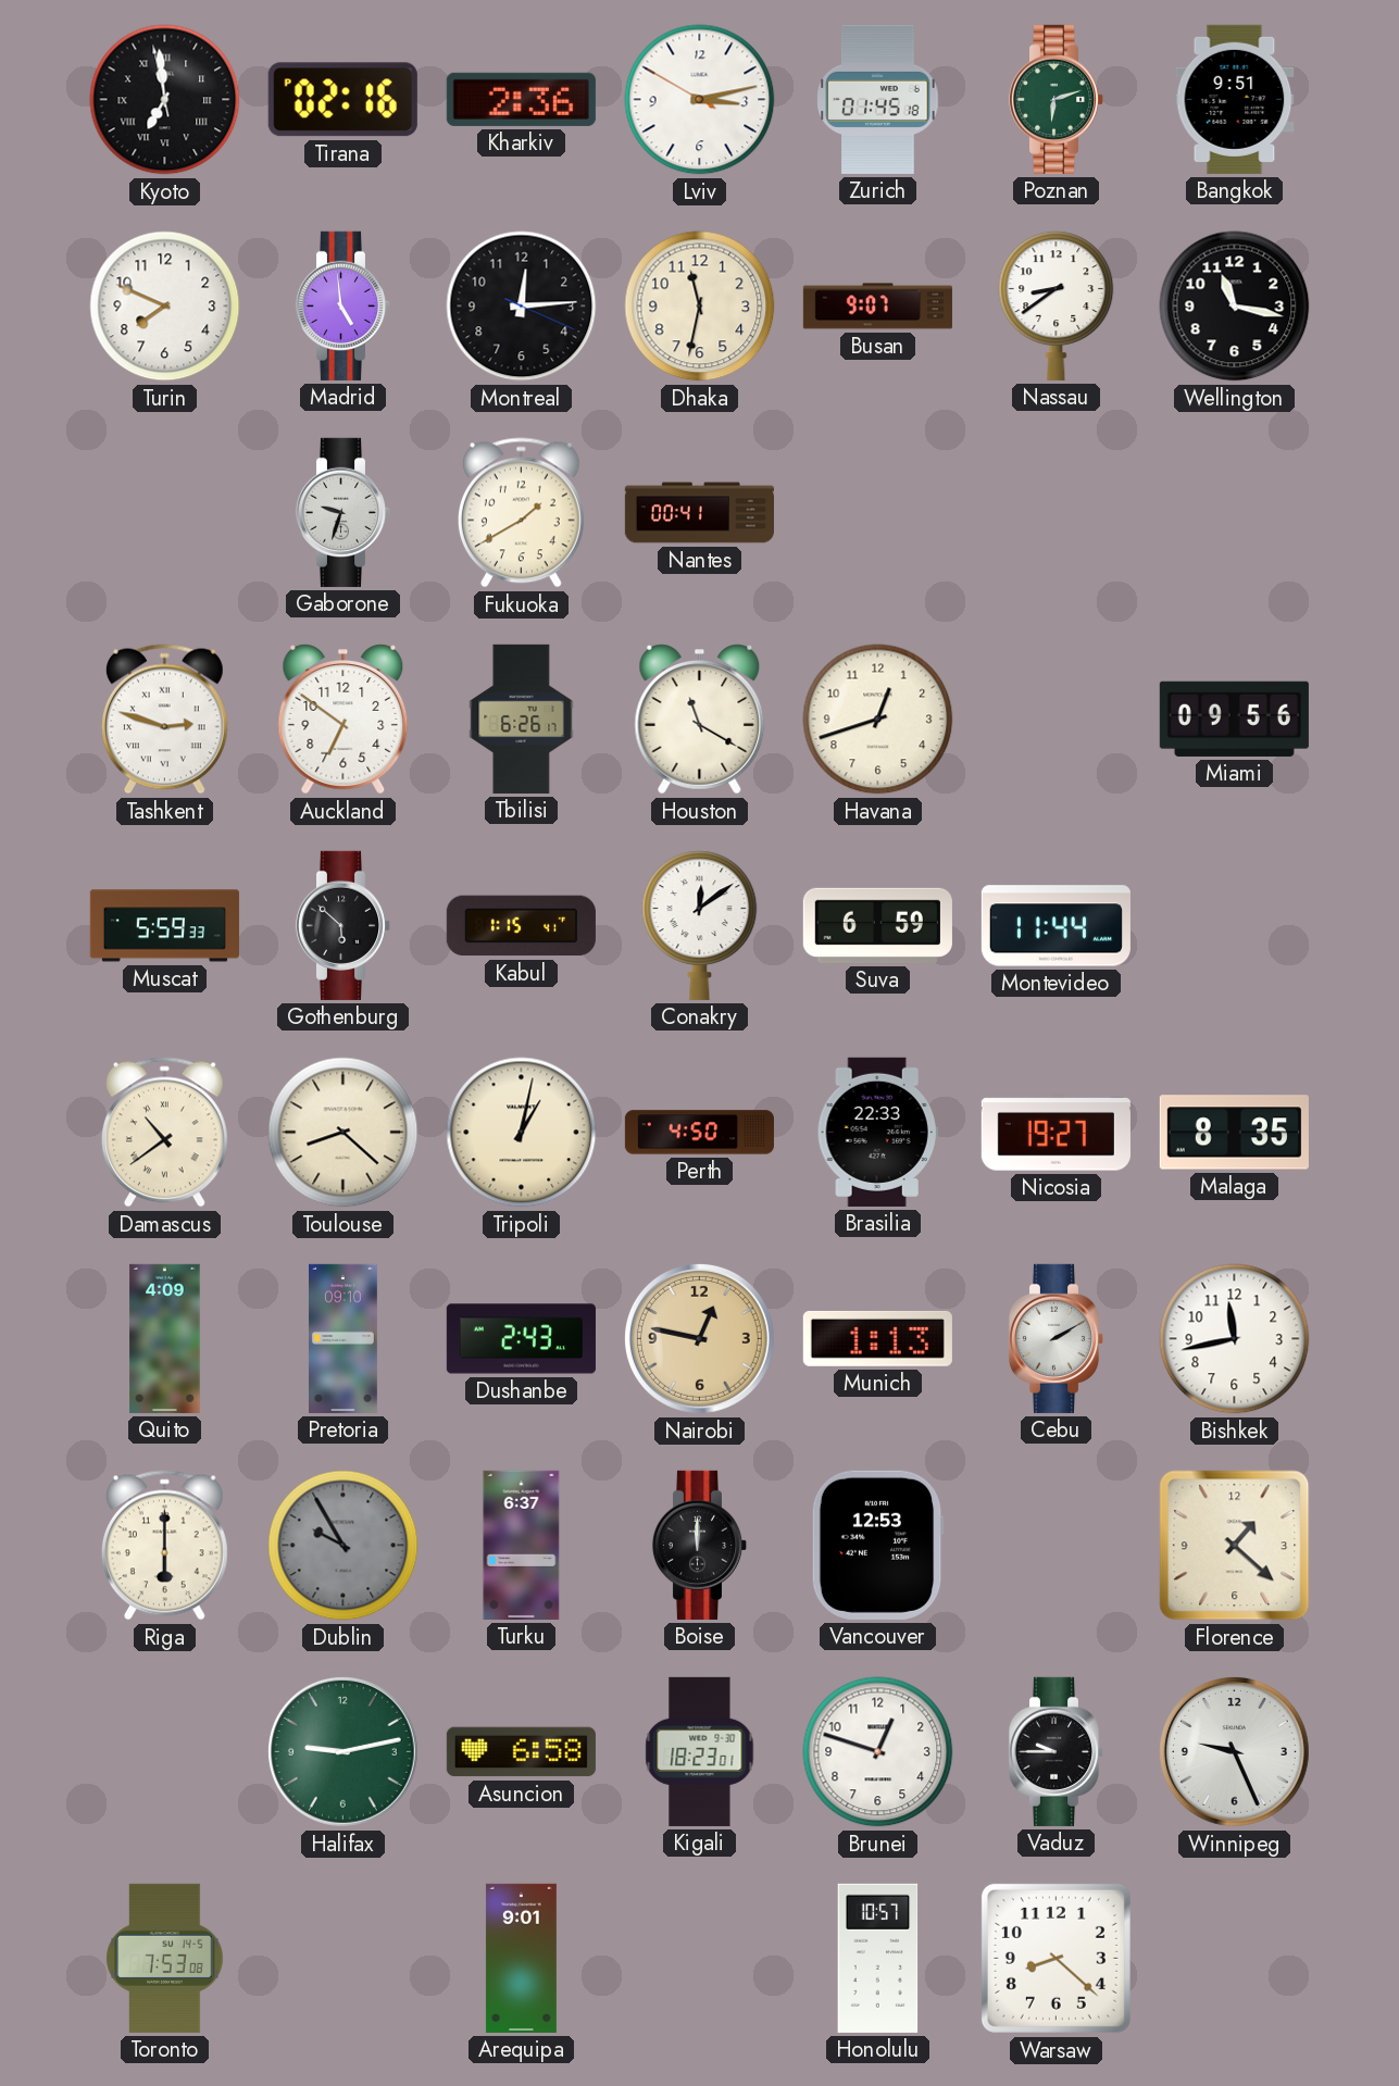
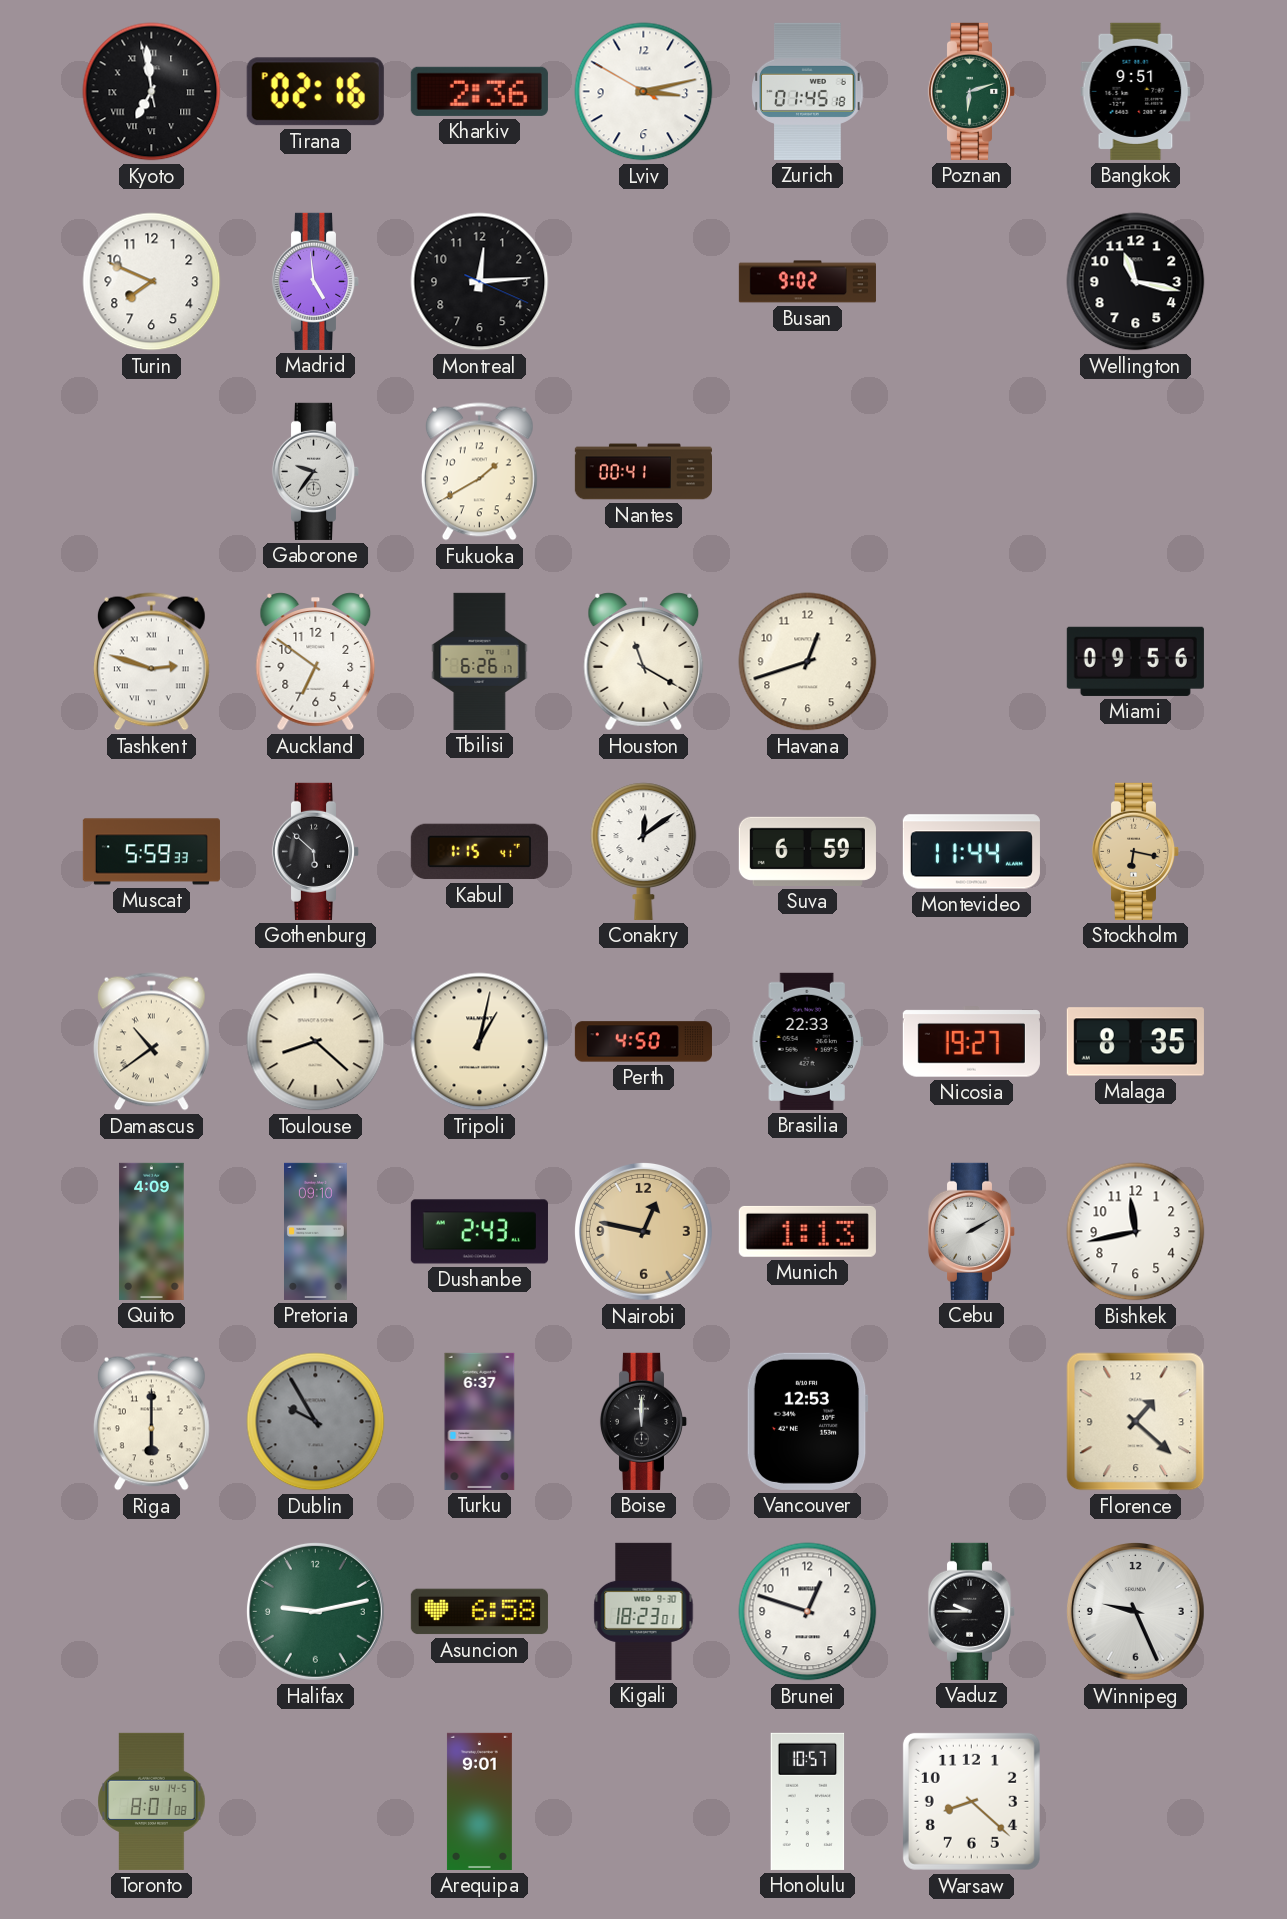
Dhaka: 11:32 -> none
Busan: 9:07 -> 9:02
Nassau: 8:39 -> none
Gaborone: 9:33 -> 9:36
Stockholm: none -> 6:17
Toronto: 7:53 -> 8:01
